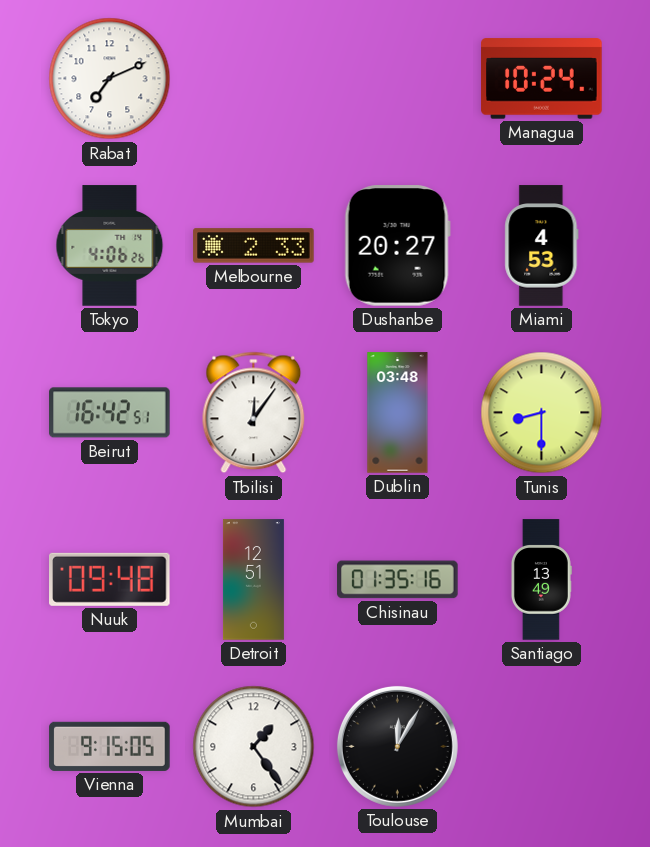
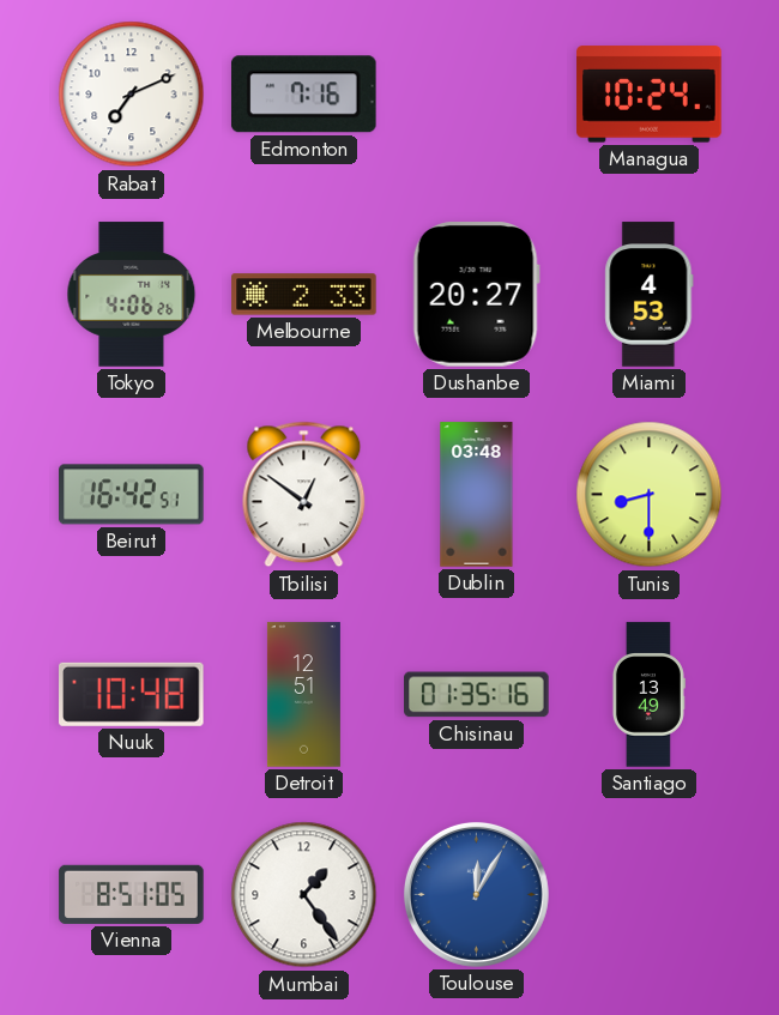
Edmonton: none -> 7:16
Tbilisi: 12:06 -> 12:51
Nuuk: 09:48 -> 10:48
Vienna: 9:15 -> 8:51
Toulouse dial: black -> blue
